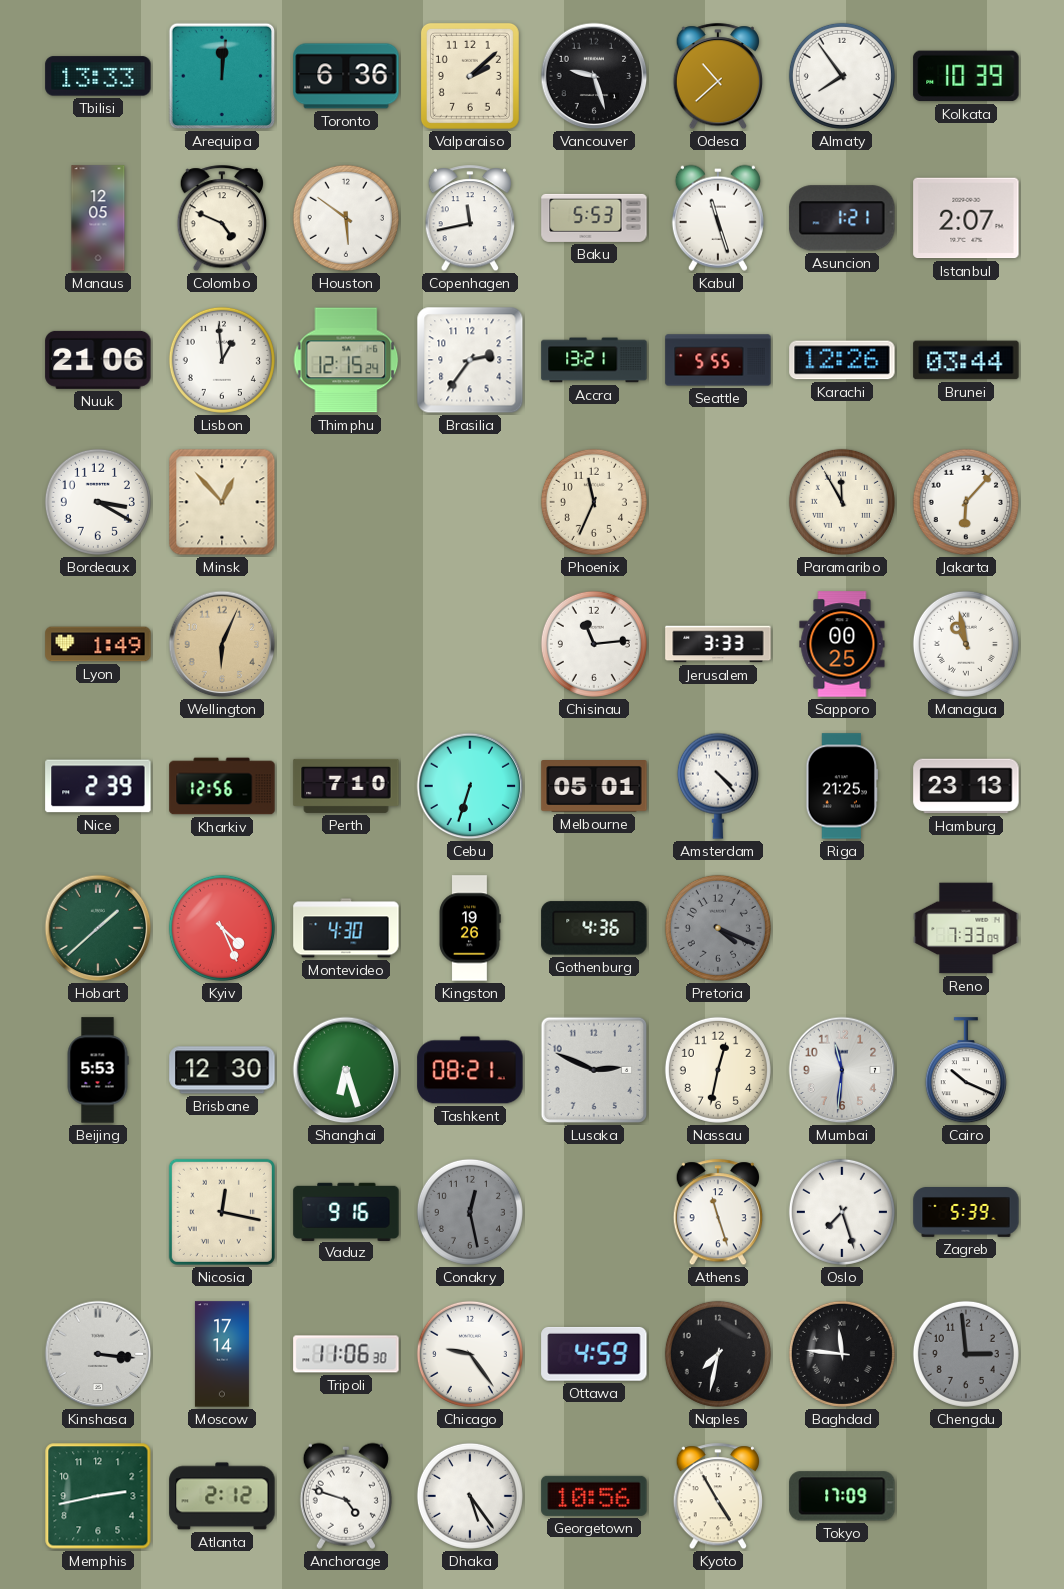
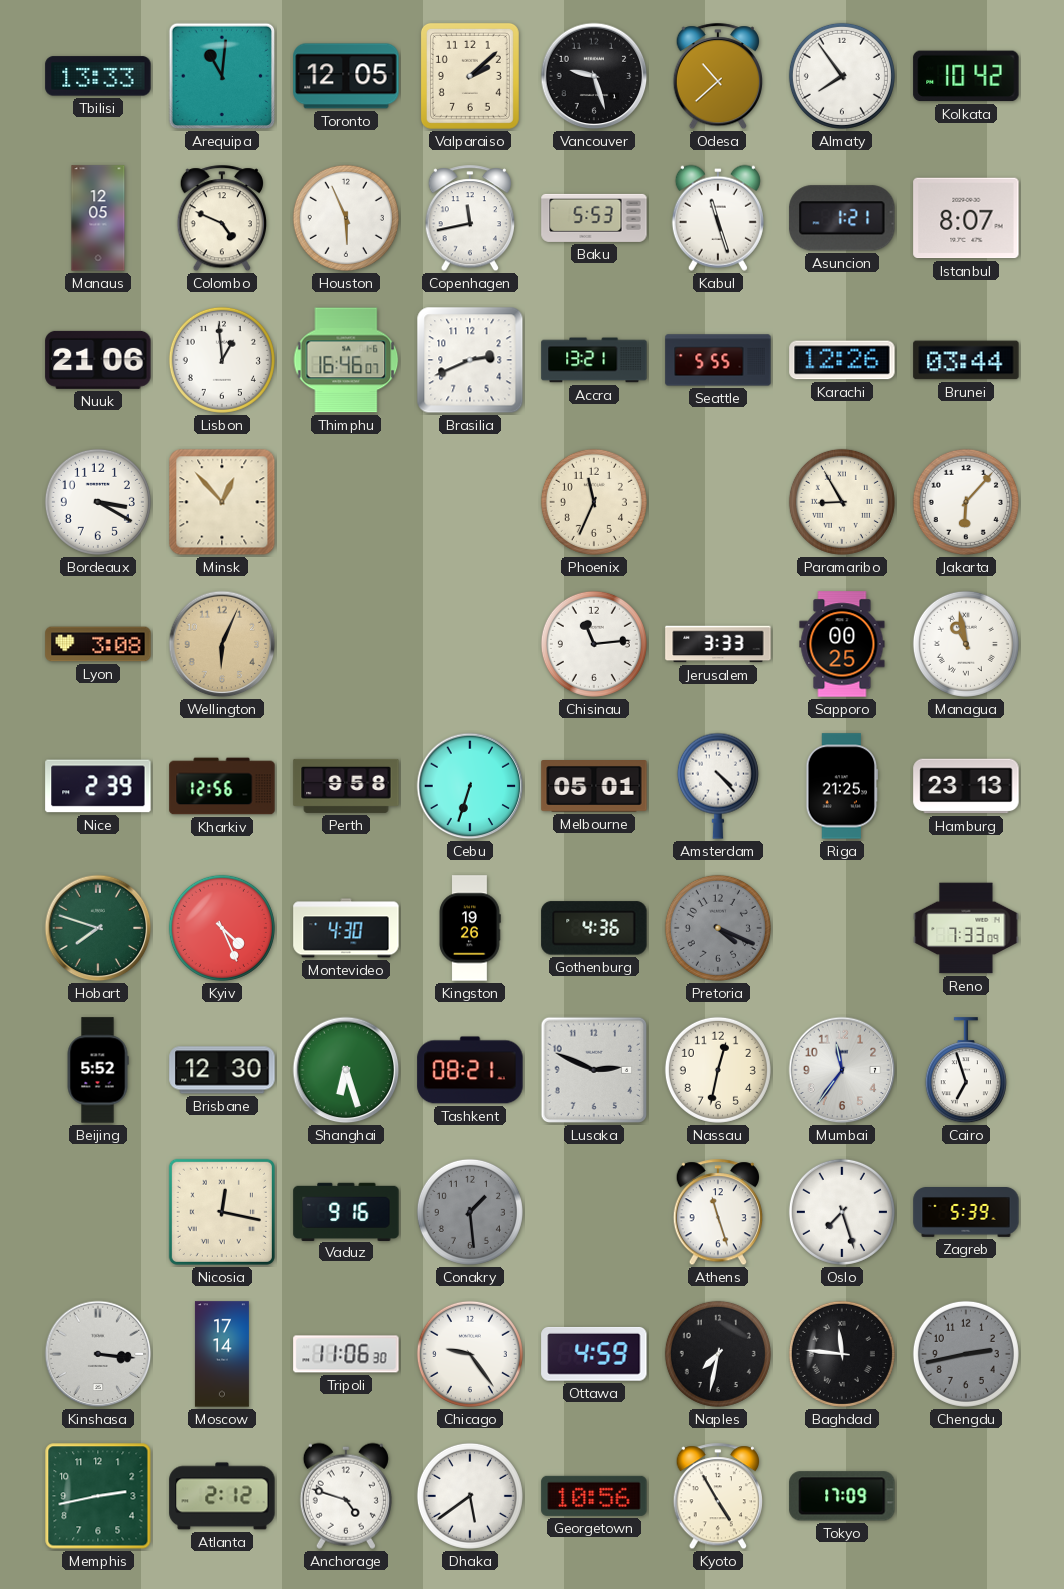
Arequipa: 12:01 -> 11:01
Toronto: 6:36 -> 12:05
Kolkata: 10:39 -> 10:42
Houston: 5:51 -> 5:56
Istanbul: 2:07 -> 8:07
Thimphu: 12:15 -> 16:46
Brasilia: 2:36 -> 2:41
Paramaribo: 11:55 -> 8:55
Lyon: 1:49 -> 3:08
Perth: 7:10 -> 9:58
Hobart: 1:38 -> 7:48
Beijing: 5:53 -> 5:52
Mumbai: 11:31 -> 11:36
Cairo: 10:19 -> 6:57
Conakry: 12:28 -> 1:29
Chengdu: 2:59 -> 2:43
Dhaka: 5:24 -> 5:39
